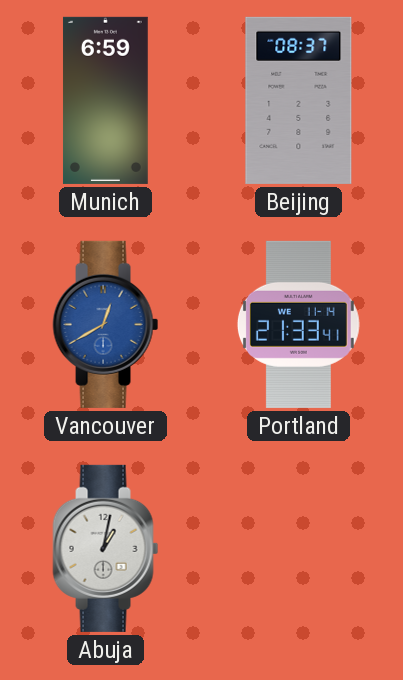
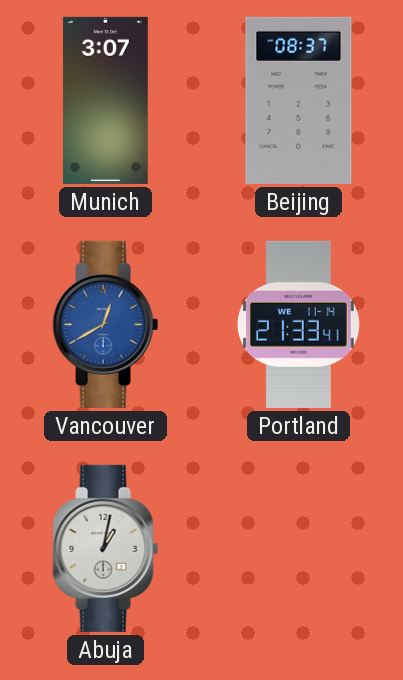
Munich: 6:59 -> 3:07
